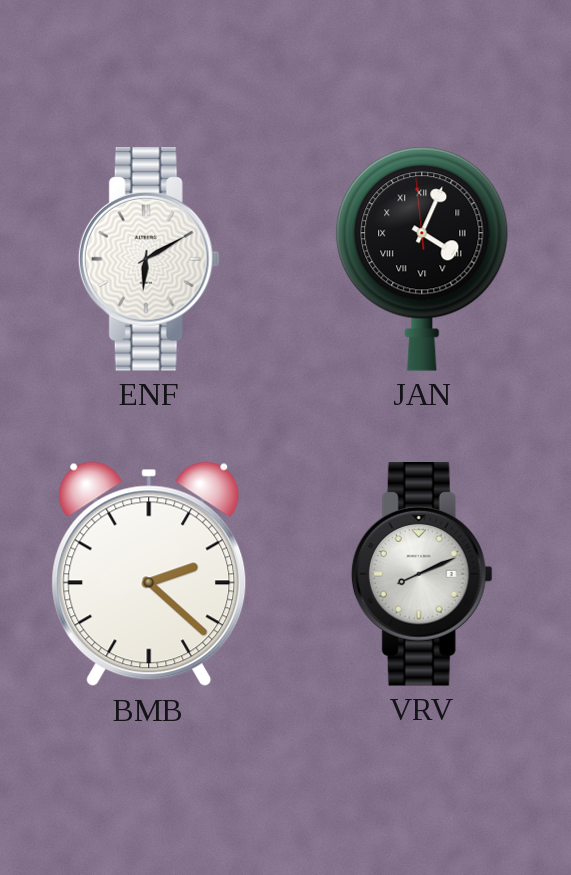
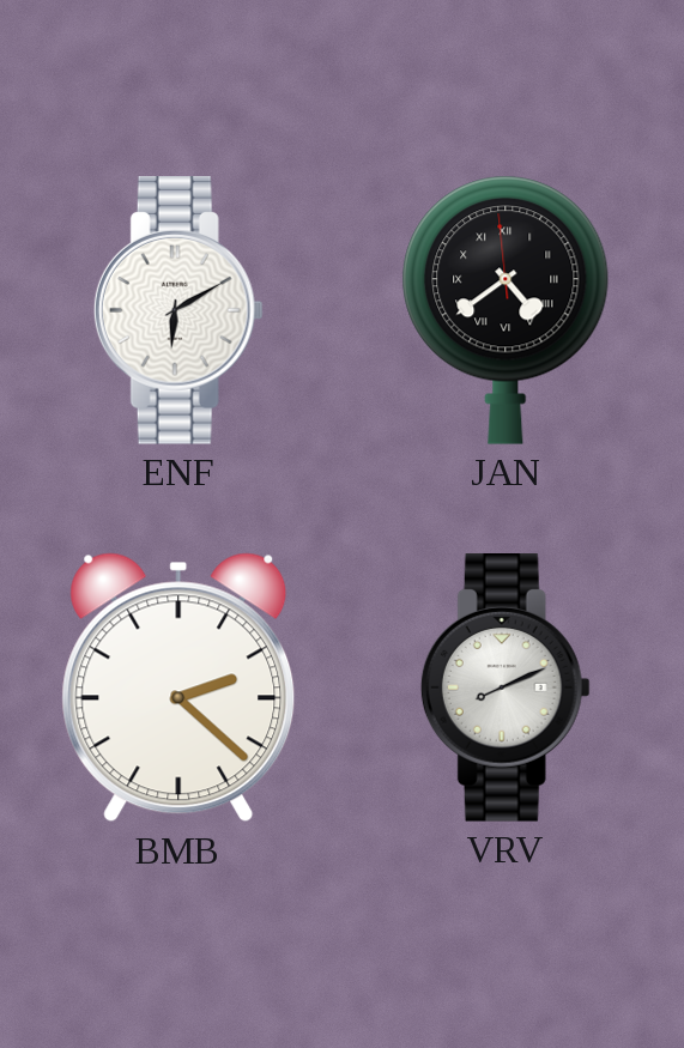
JAN: 4:03 -> 4:38
